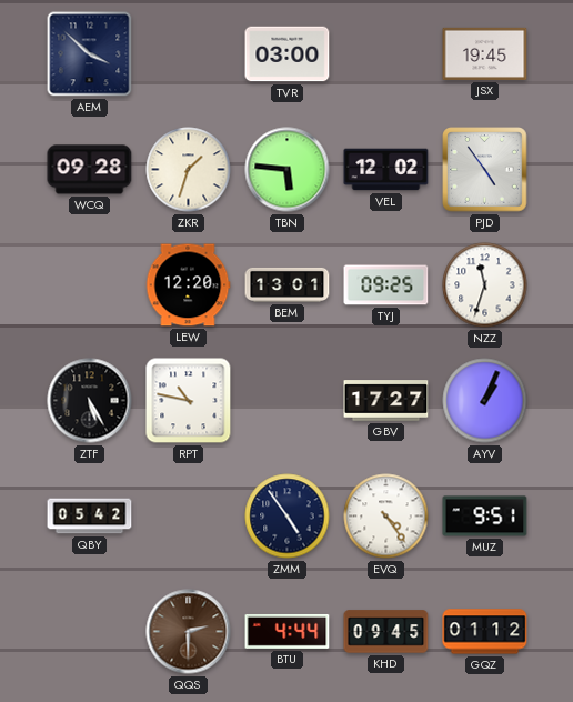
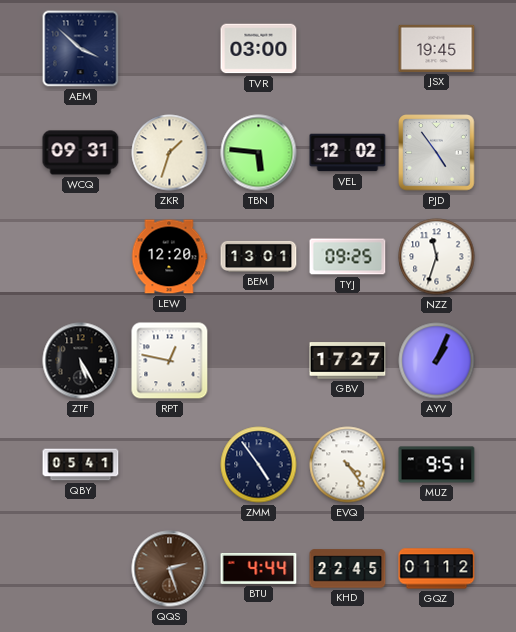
WCQ: 09:28 -> 09:31
RPT: 10:47 -> 12:47
QBY: 05:42 -> 05:41
QQS: 2:30 -> 2:27
KHD: 09:45 -> 22:45
